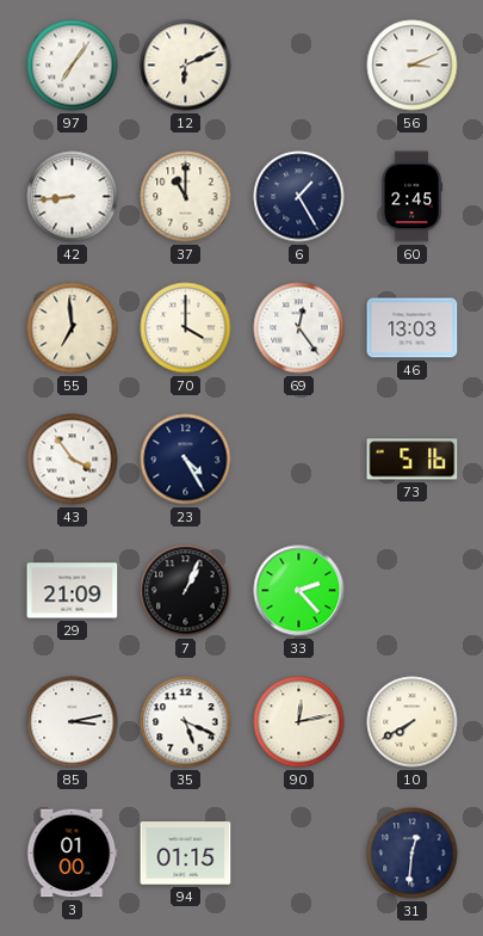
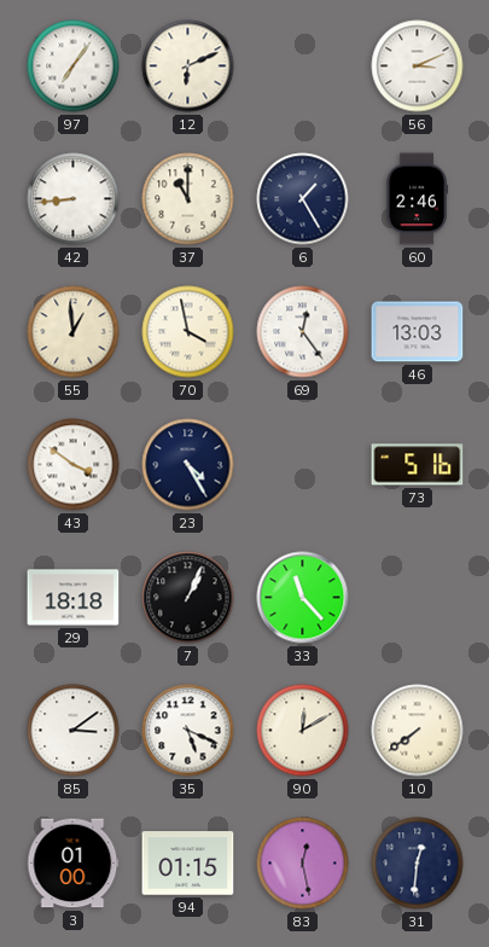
60: 2:45 -> 2:46
55: 6:59 -> 12:59
70: 4:00 -> 3:58
43: 3:54 -> 3:51
29: 21:09 -> 18:18
33: 2:23 -> 11:23
85: 3:13 -> 3:09
90: 12:13 -> 12:10
10: 7:40 -> 7:39
83: none -> 12:28
